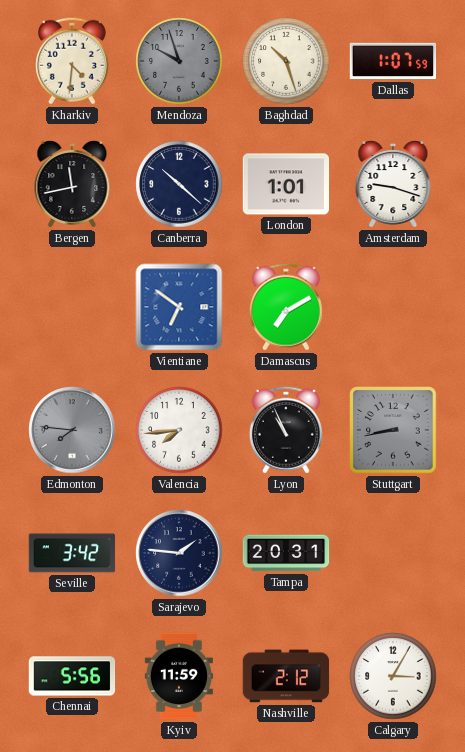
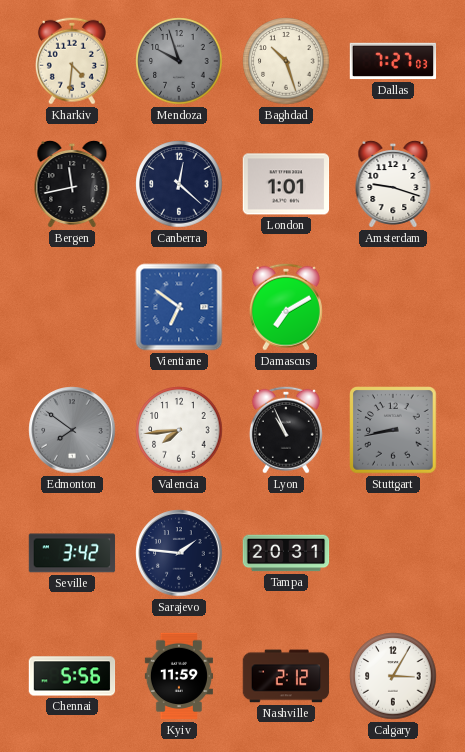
Dallas: 1:07 -> 7:27
Canberra: 10:22 -> 12:22
Edmonton: 7:46 -> 7:51
